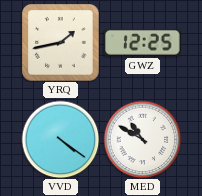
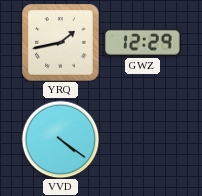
GWZ: 12:25 -> 12:29
MED: 10:50 -> none
